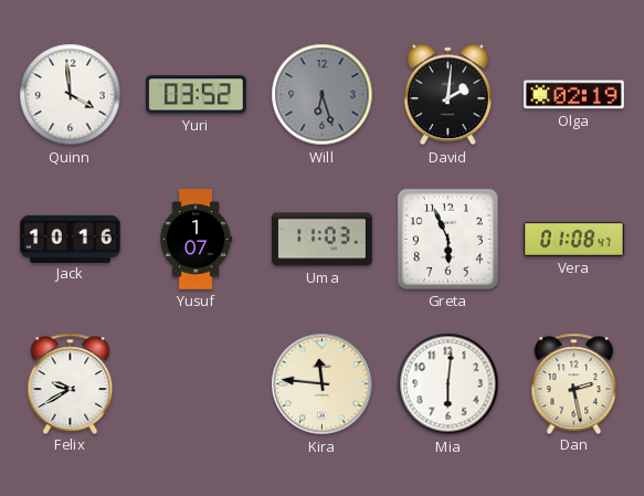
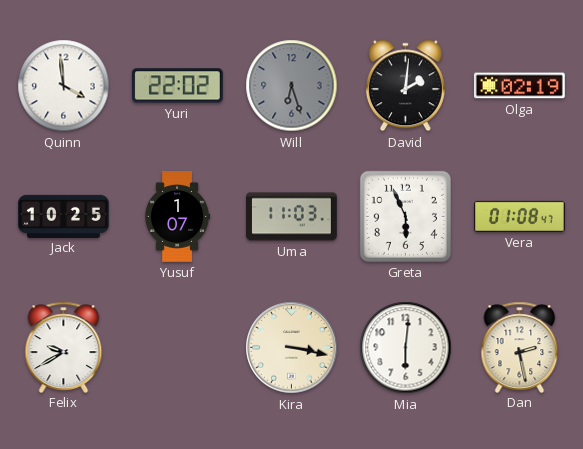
Yuri: 03:52 -> 22:02
Jack: 10:16 -> 10:25
Kira: 11:46 -> 3:17
